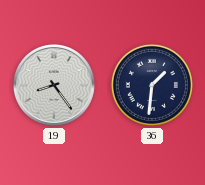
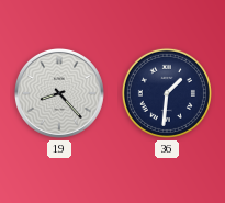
19: 8:24 -> 8:23
